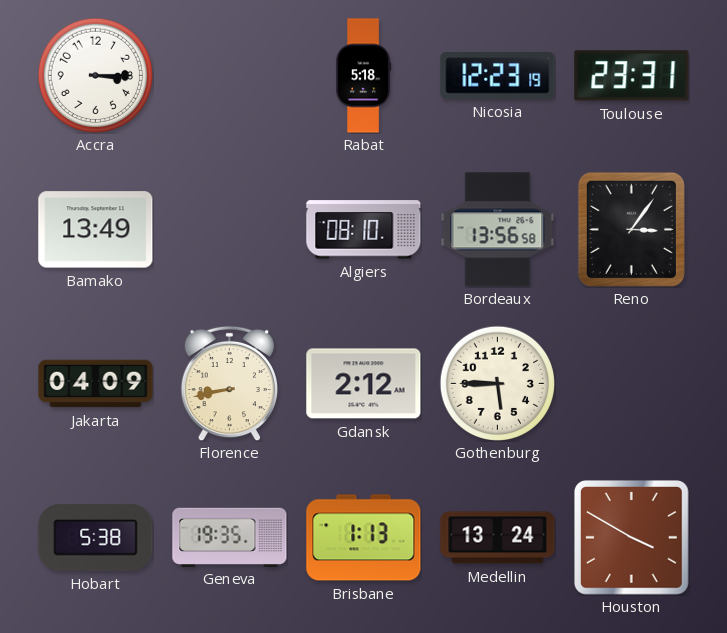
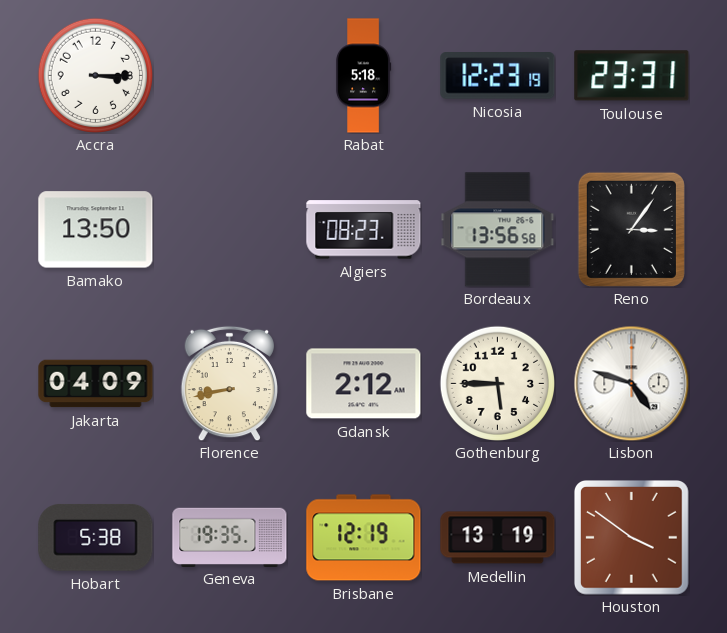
Bamako: 13:49 -> 13:50
Algiers: 08:10 -> 08:23
Lisbon: none -> 4:48
Brisbane: 1:13 -> 12:19
Medellin: 13:24 -> 13:19
Houston: 3:50 -> 3:51
